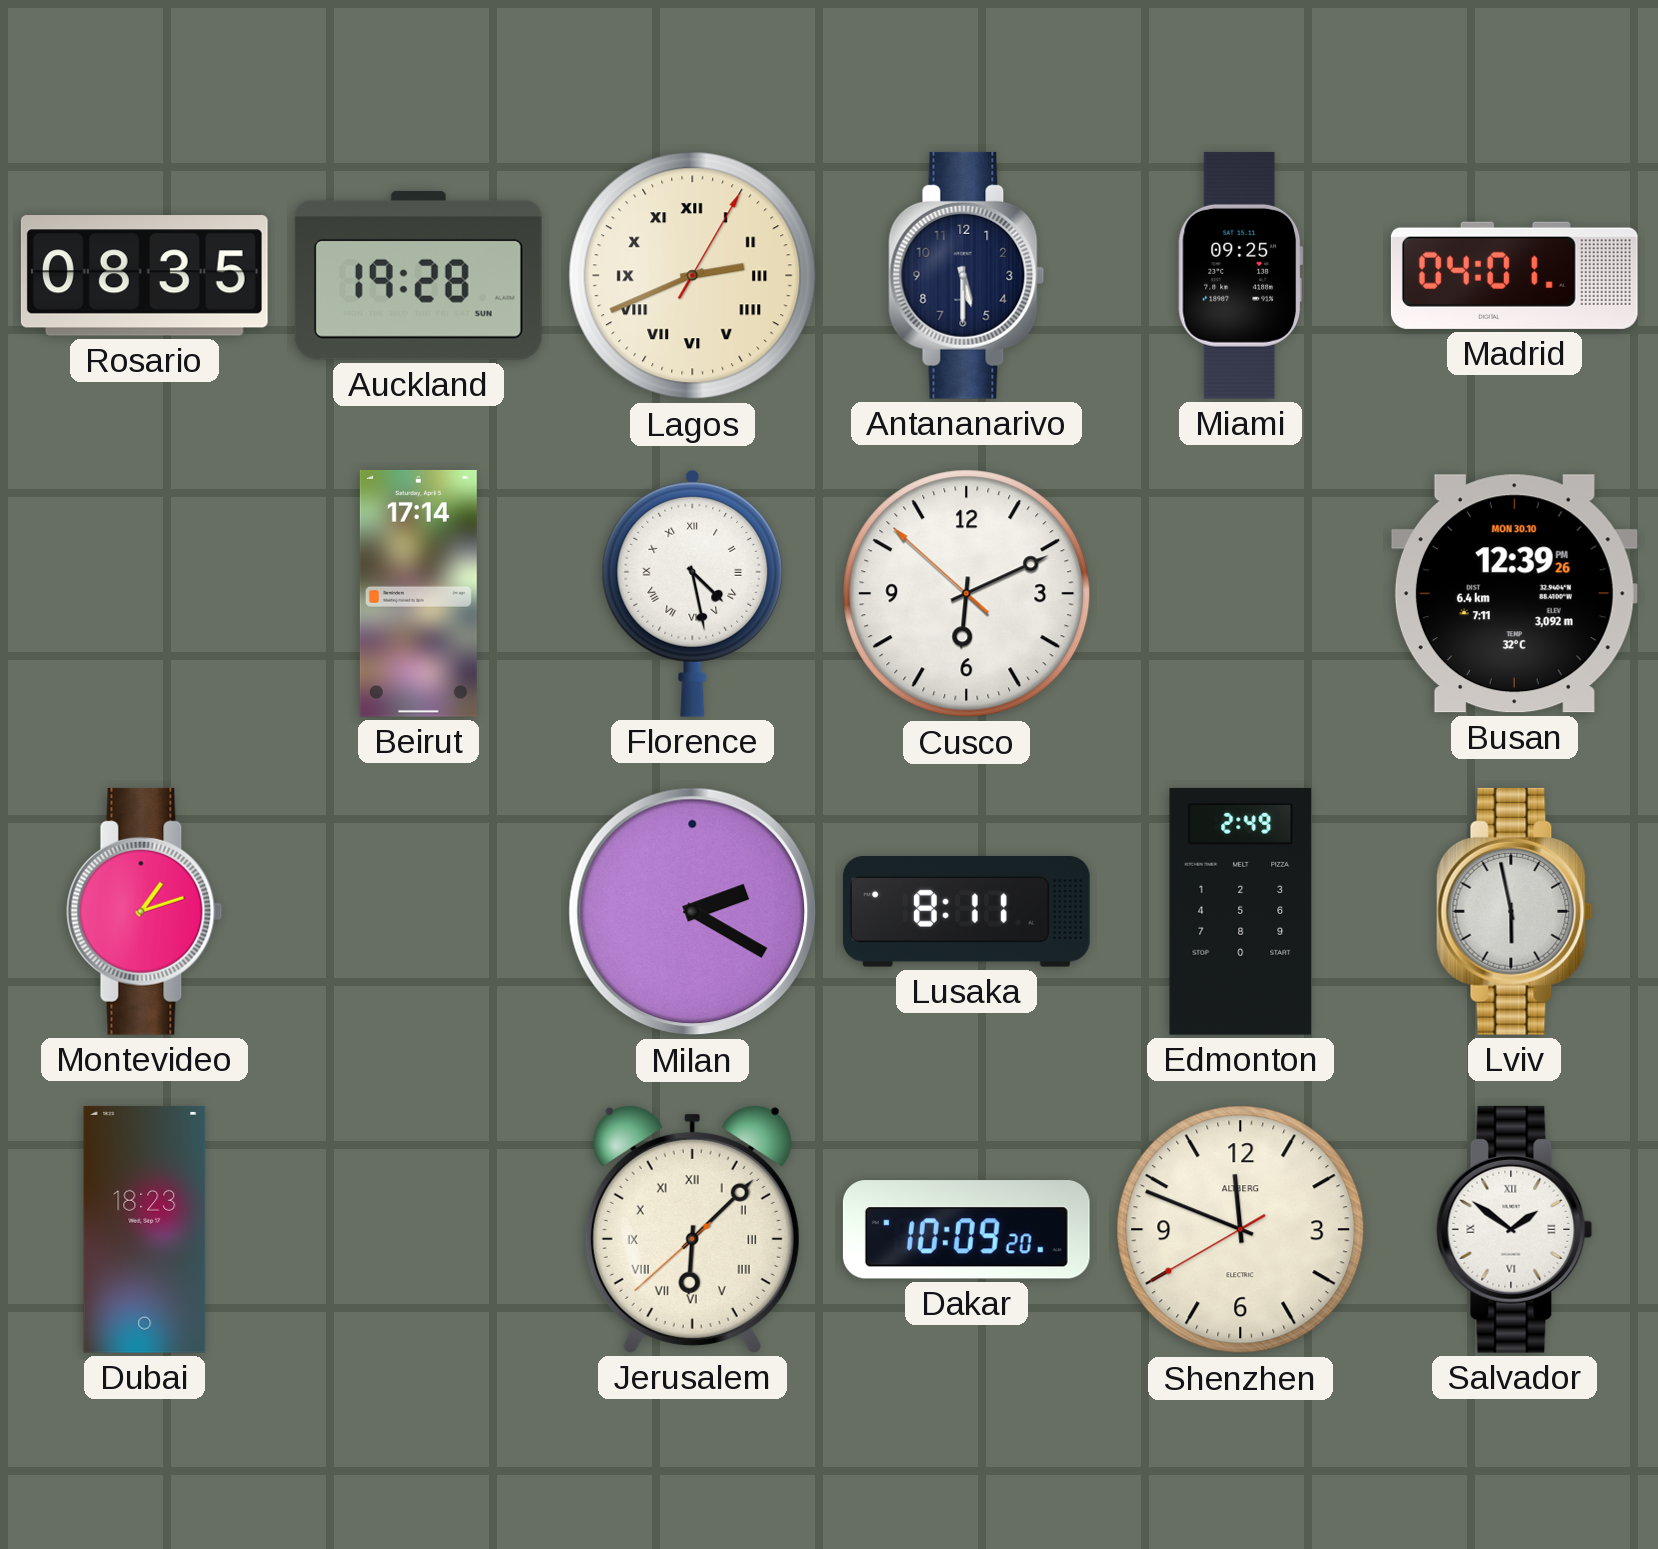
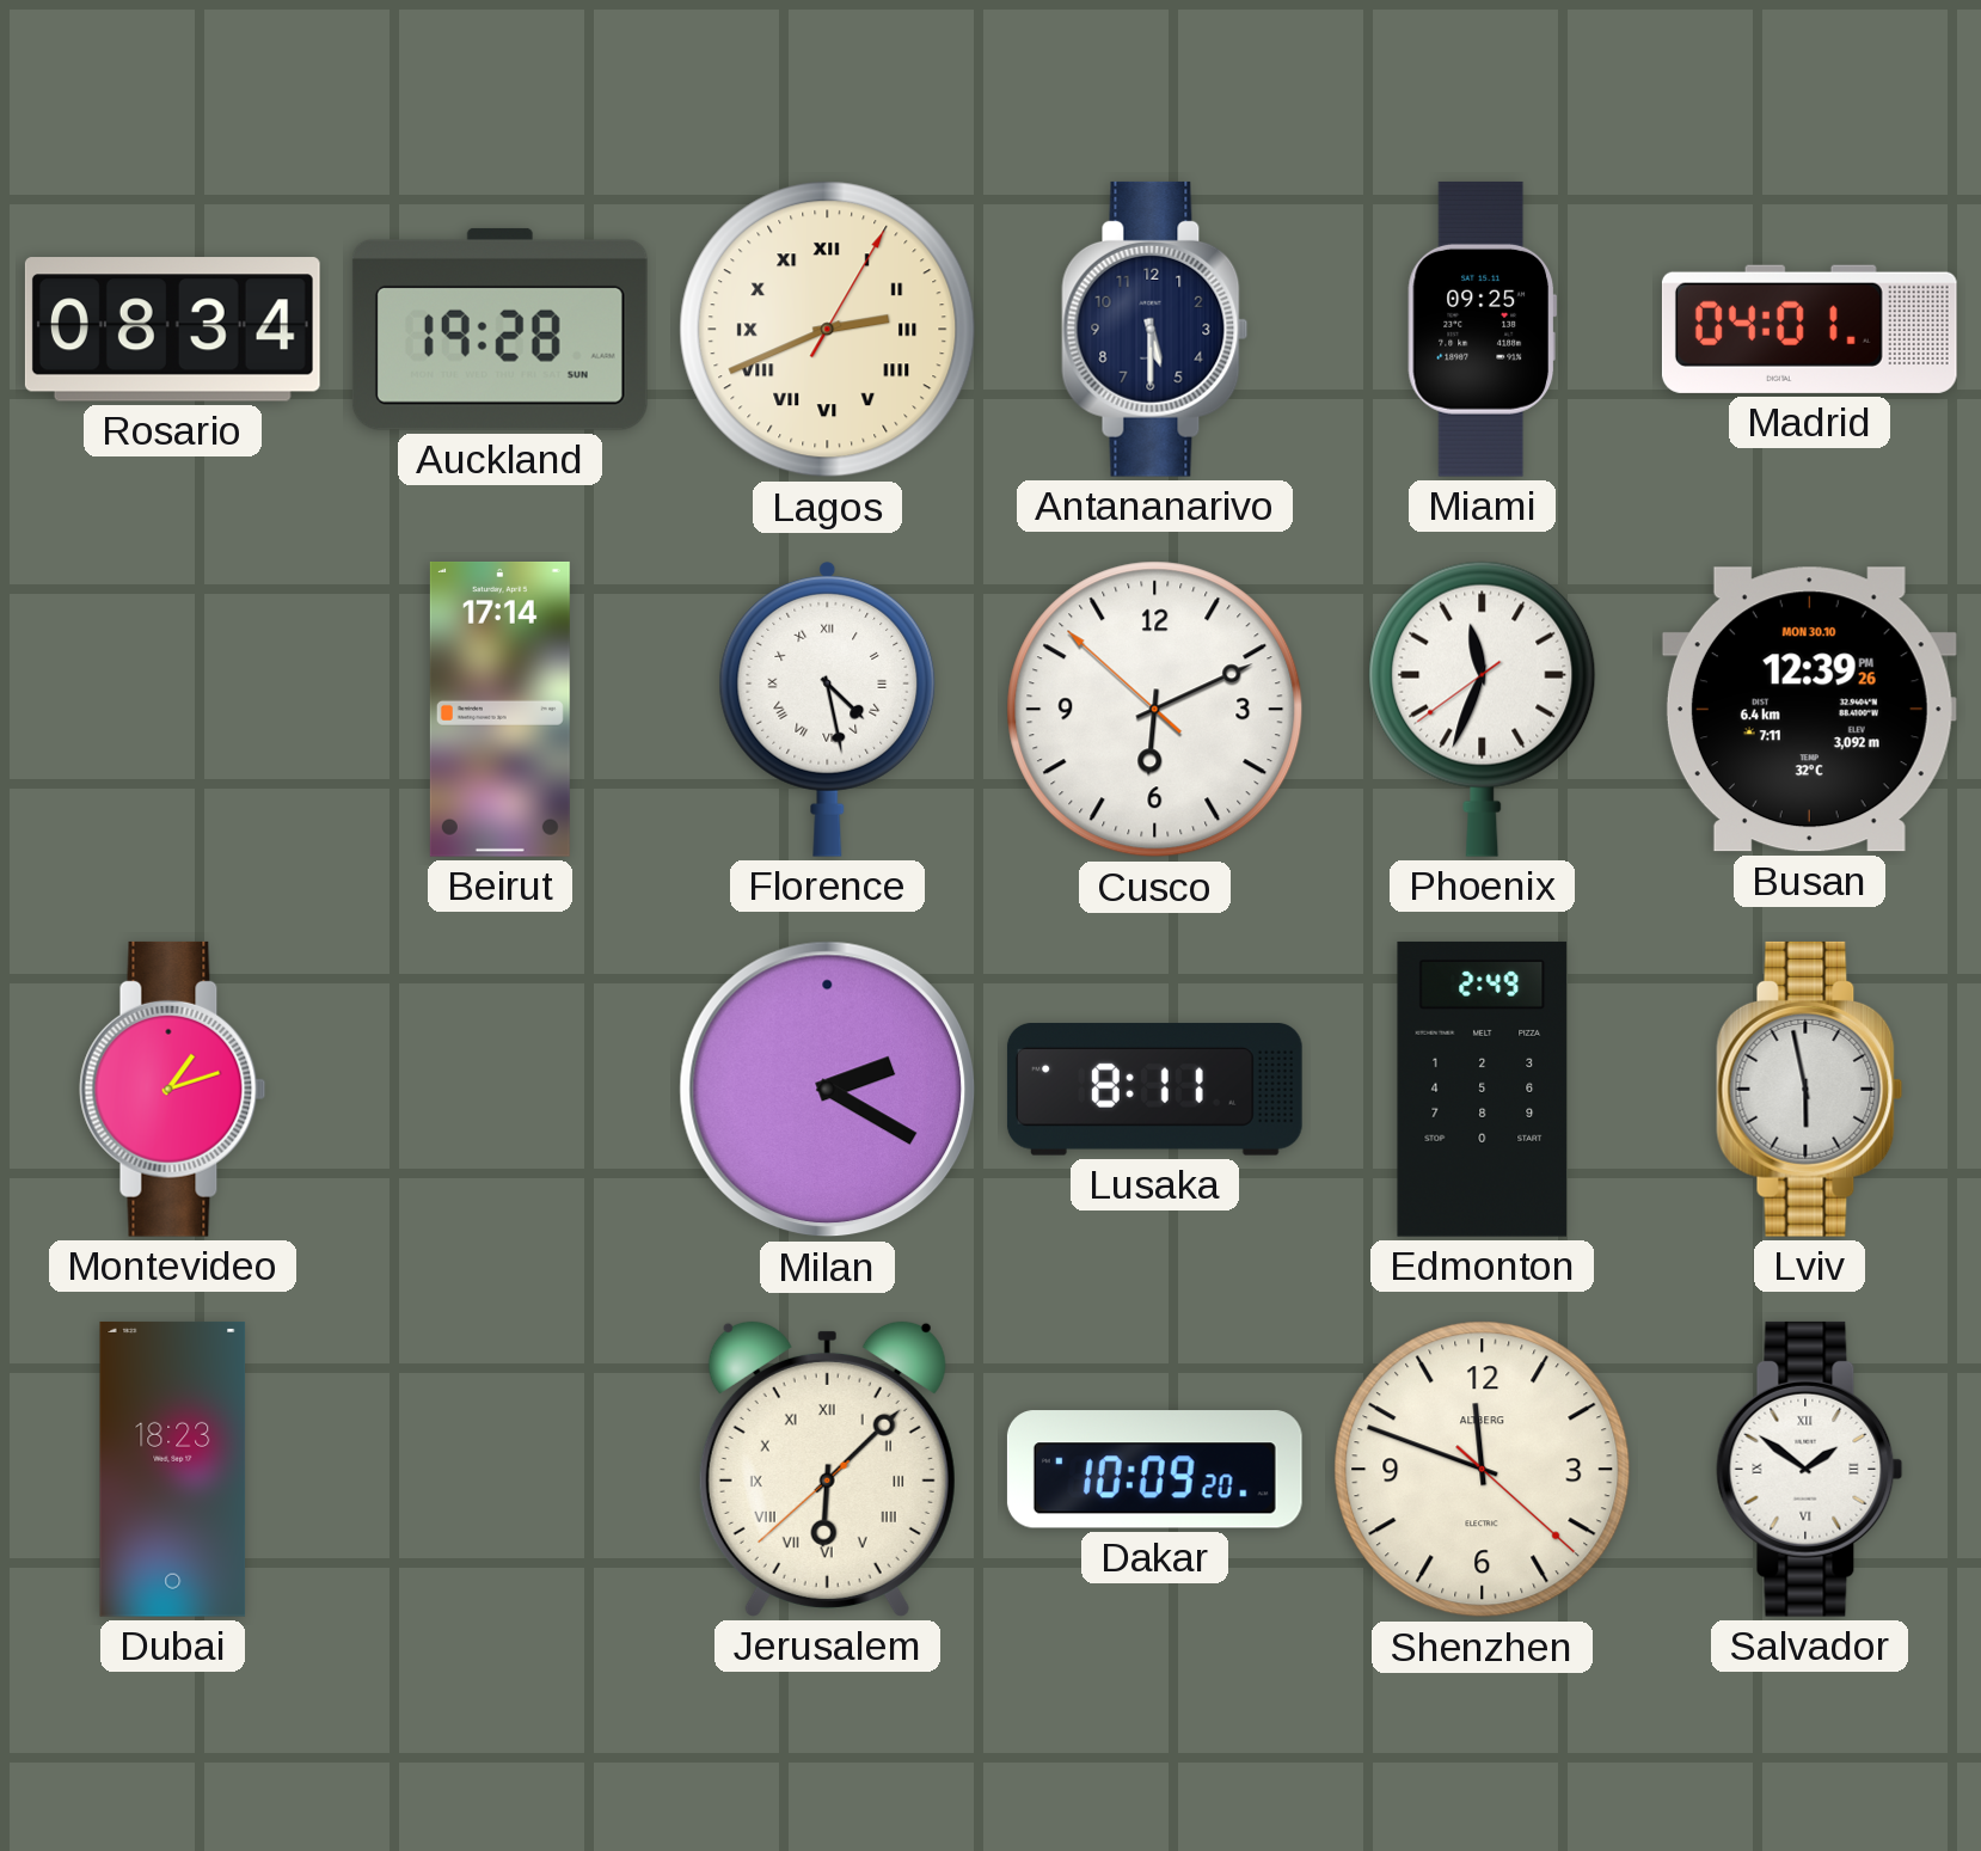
Rosario: 08:35 -> 08:34
Phoenix: none -> 11:33
Shenzhen: 11:48:40 -> 11:48:22
